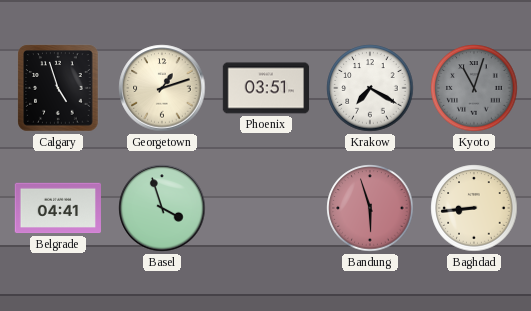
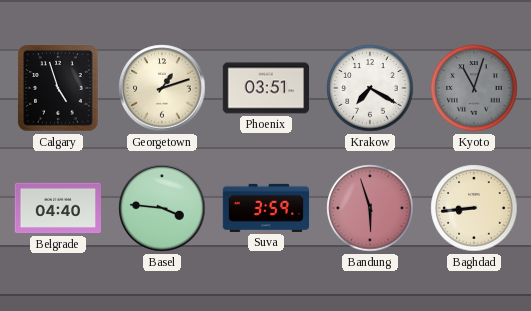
Belgrade: 04:41 -> 04:40
Basel: 3:57 -> 3:46
Suva: none -> 3:59
